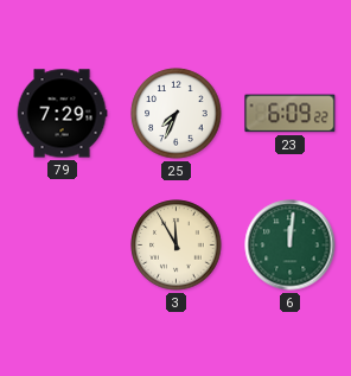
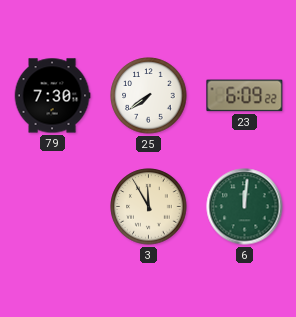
79: 7:29 -> 7:30
25: 7:34 -> 7:39
